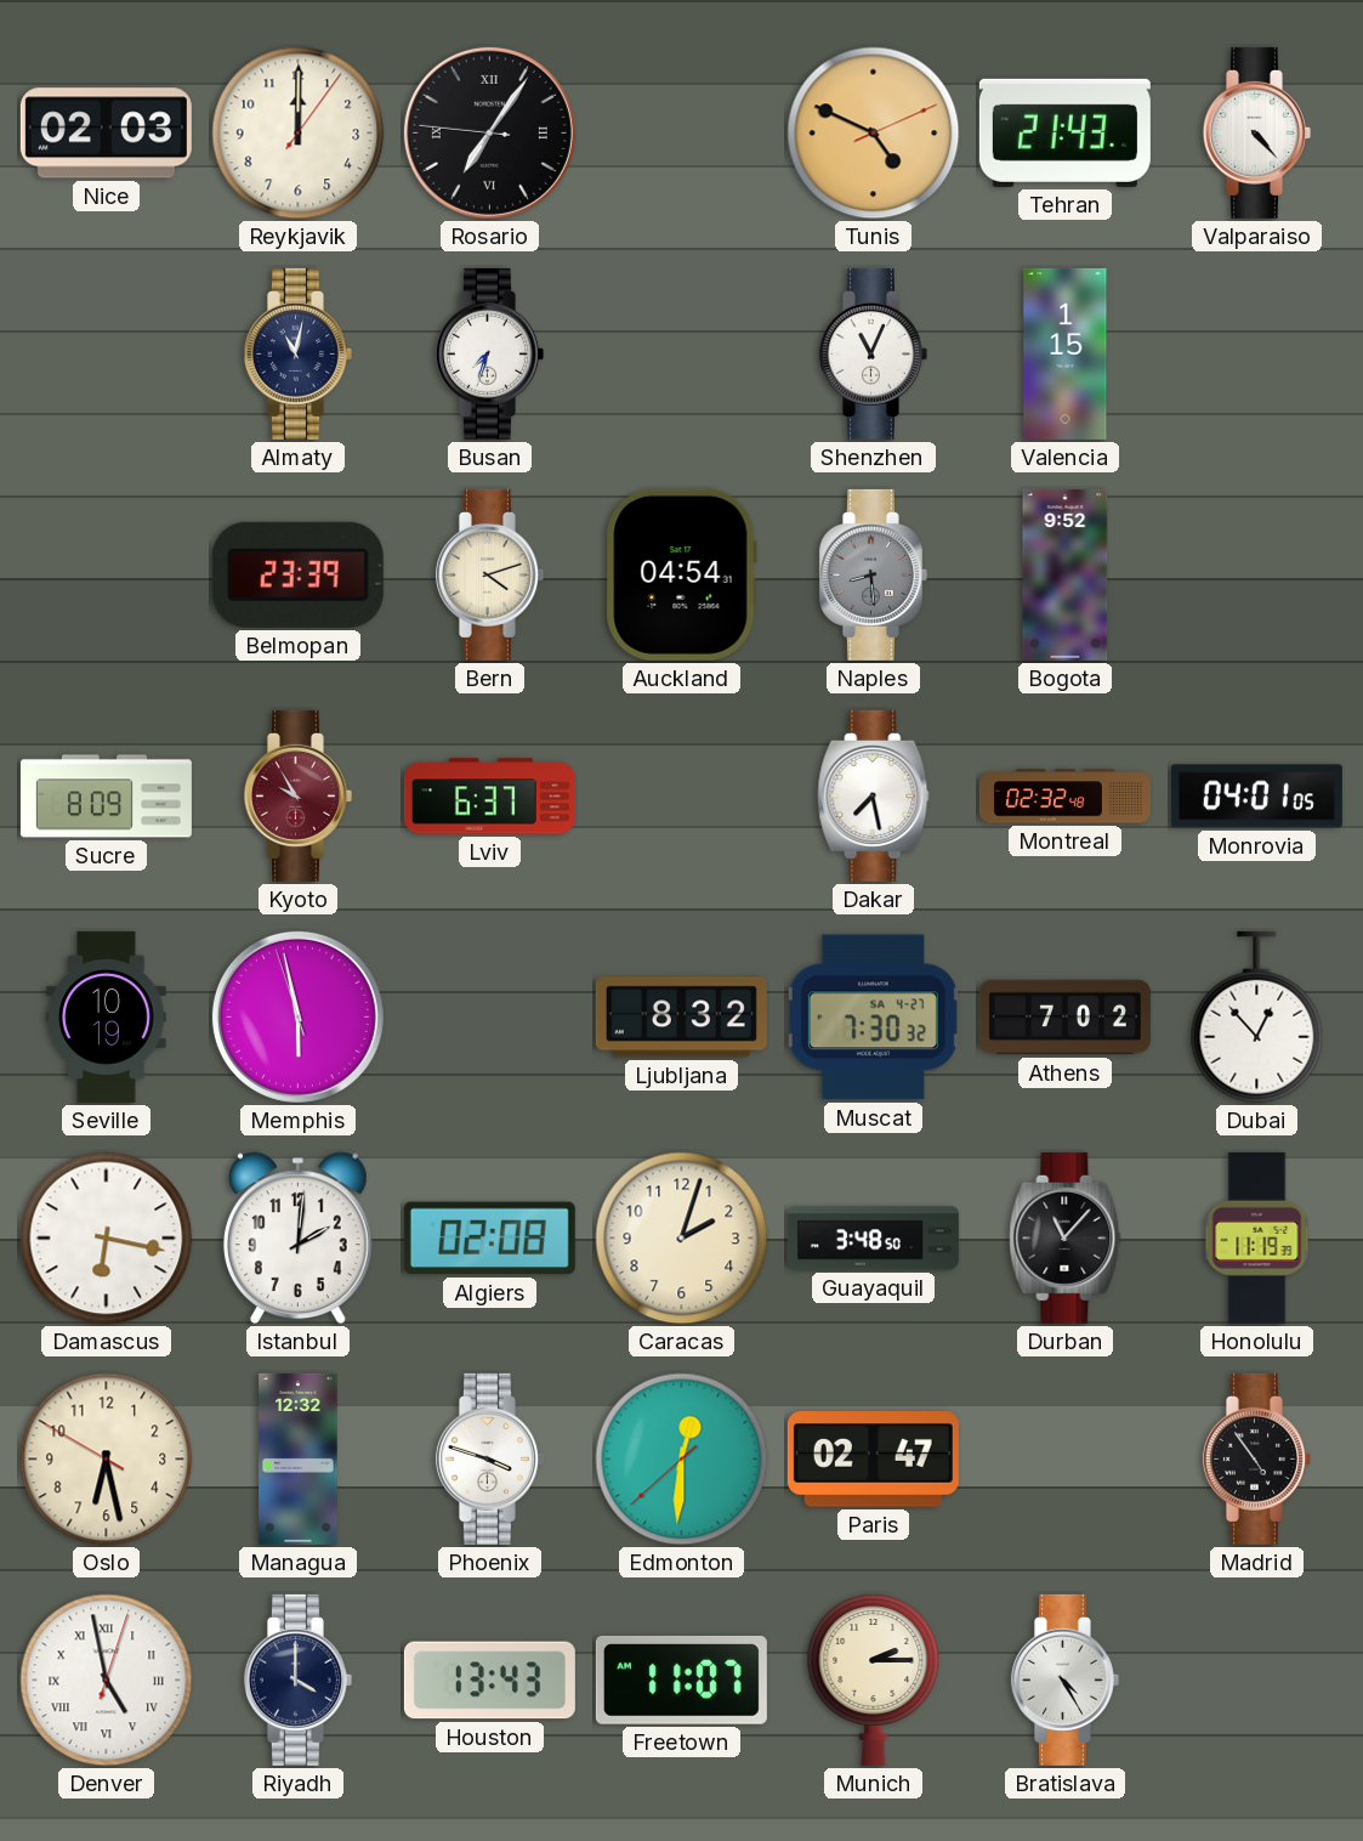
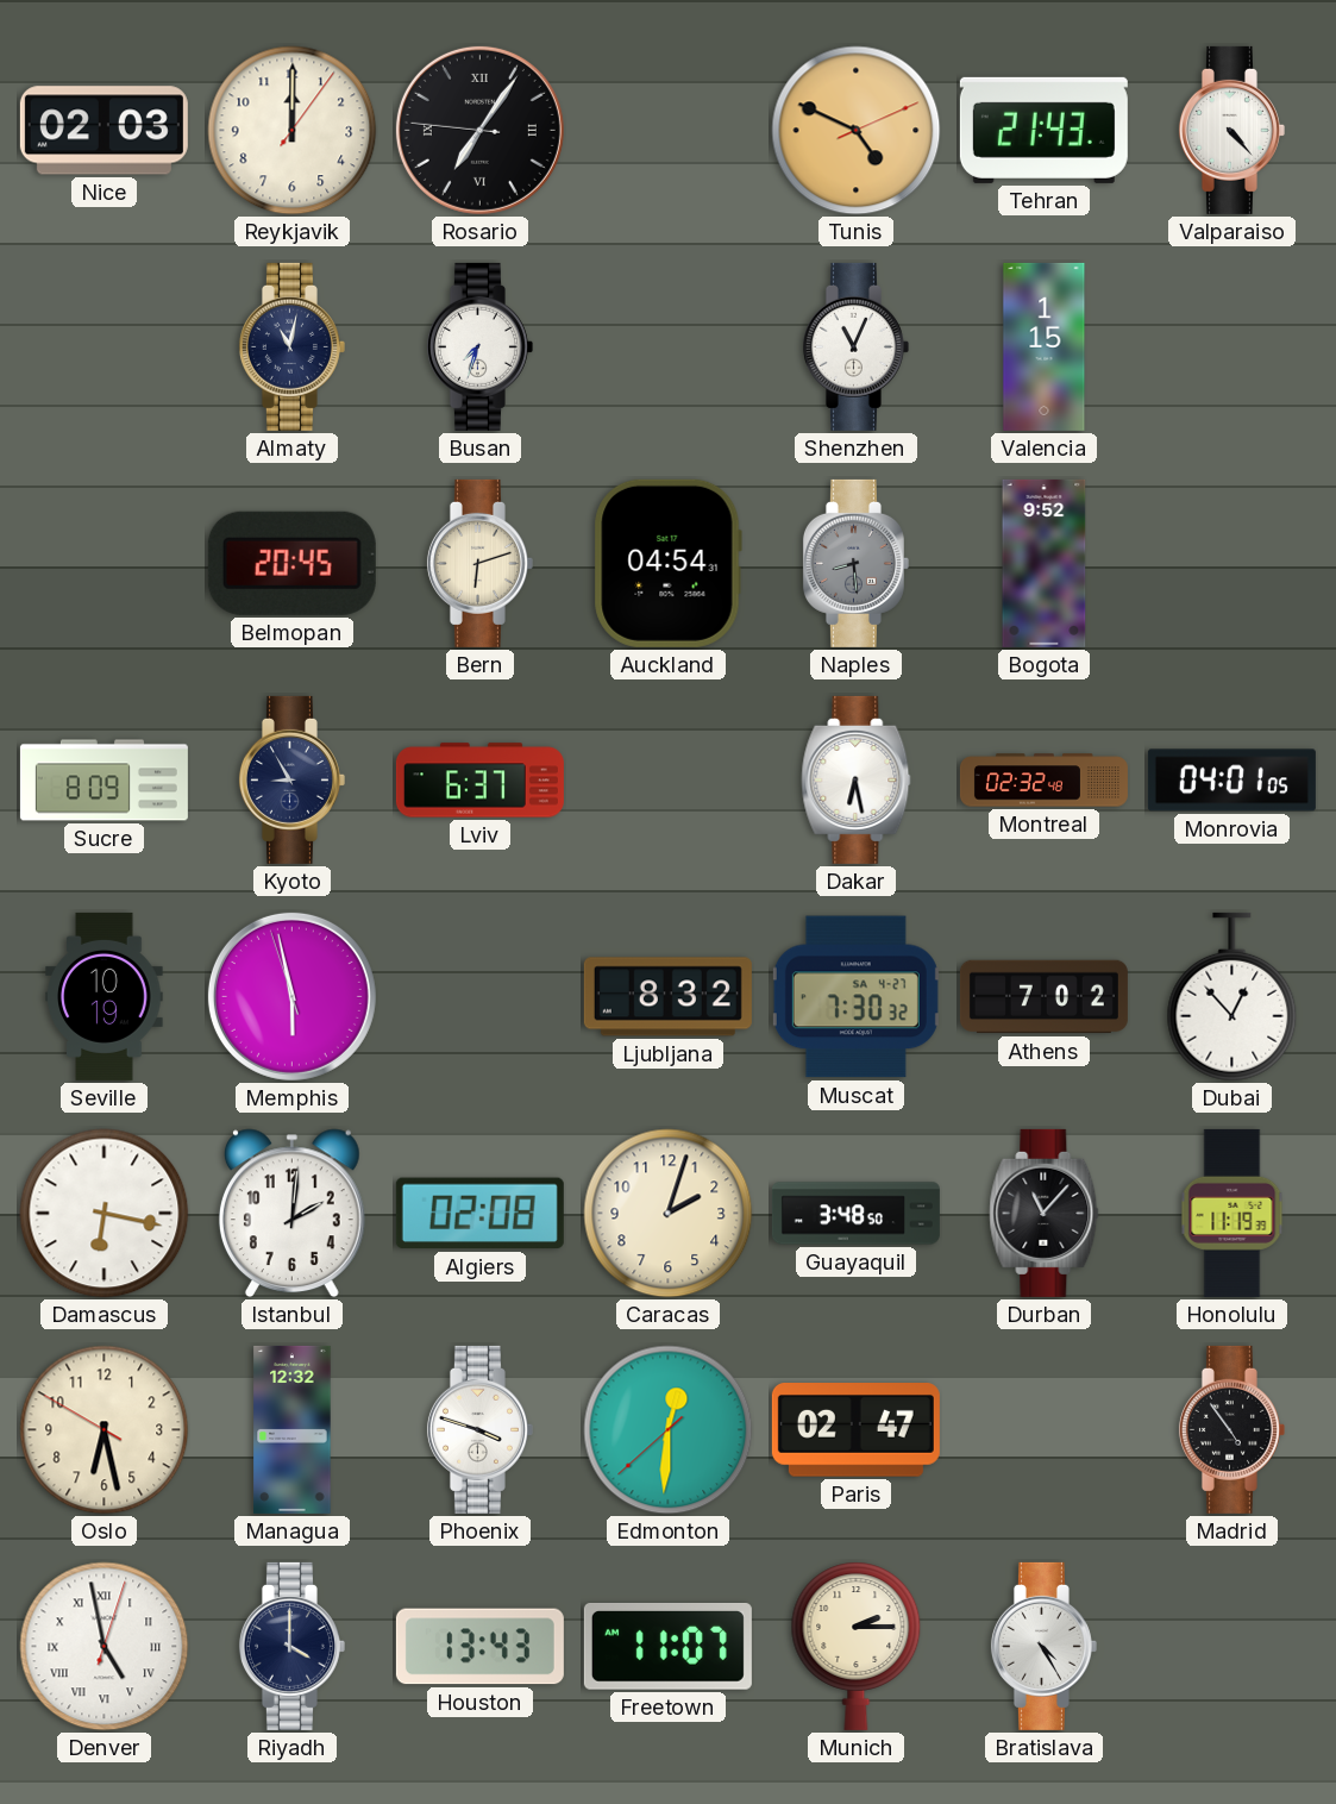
Belmopan: 23:39 -> 20:45
Bern: 4:12 -> 6:12
Kyoto: 9:55 -> 8:55
Kyoto dial: burgundy -> navy
Dakar: 7:28 -> 6:28
